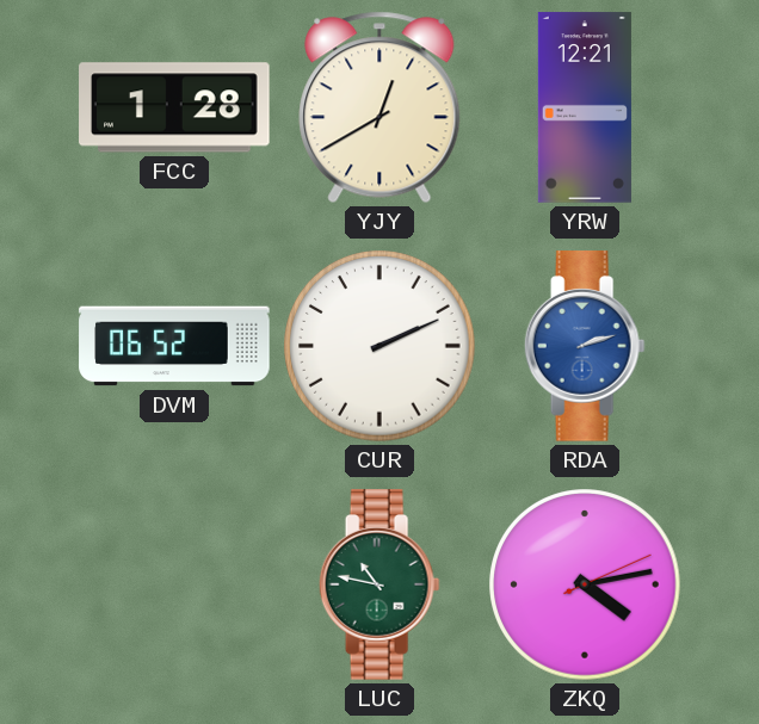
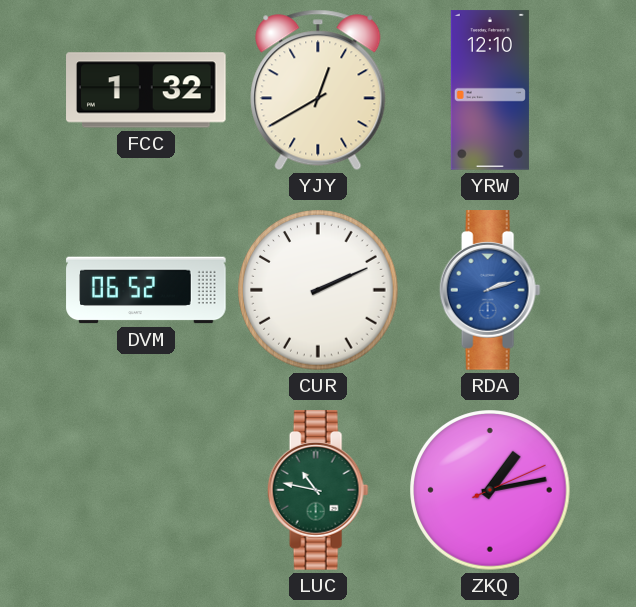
FCC: 1:28 -> 1:32
YRW: 12:21 -> 12:10
ZKQ: 4:13 -> 1:13
